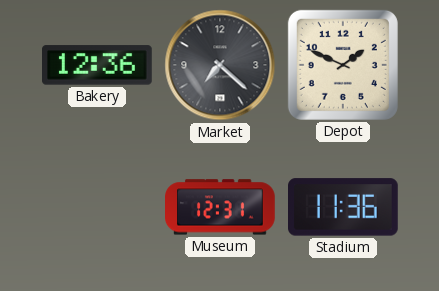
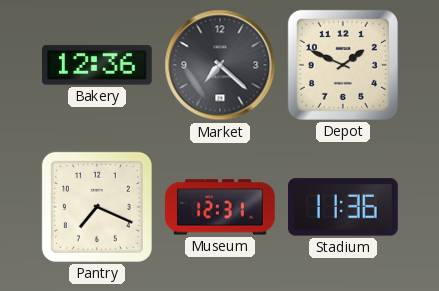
Pantry: none -> 7:19
